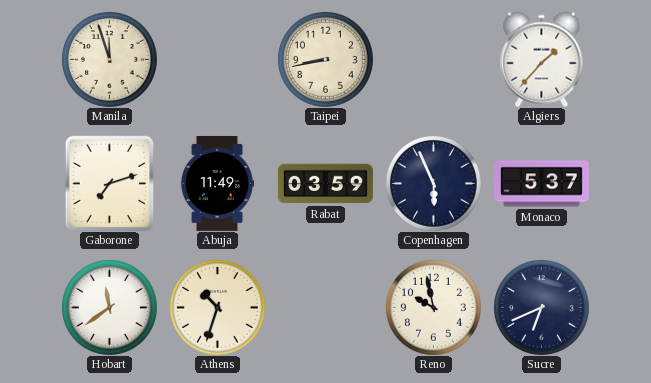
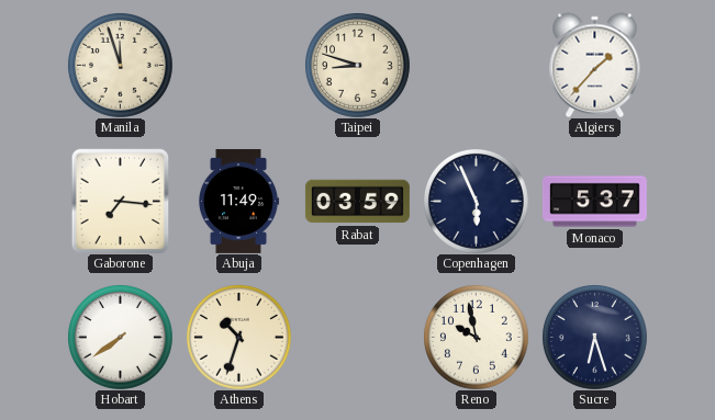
Taipei: 8:43 -> 8:48
Gaborone: 7:12 -> 7:16
Hobart: 11:39 -> 7:39
Sucre: 6:41 -> 6:27
